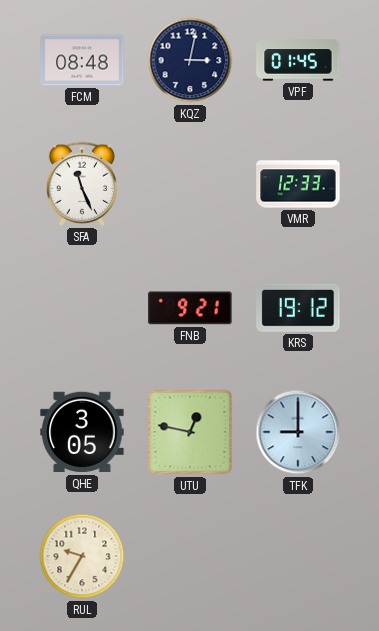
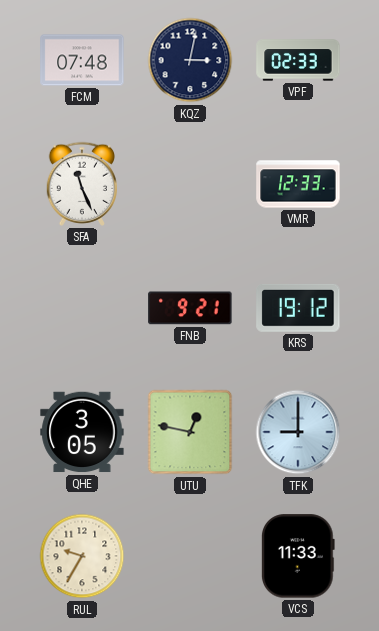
FCM: 08:48 -> 07:48
VPF: 01:45 -> 02:33
VCS: none -> 11:33
